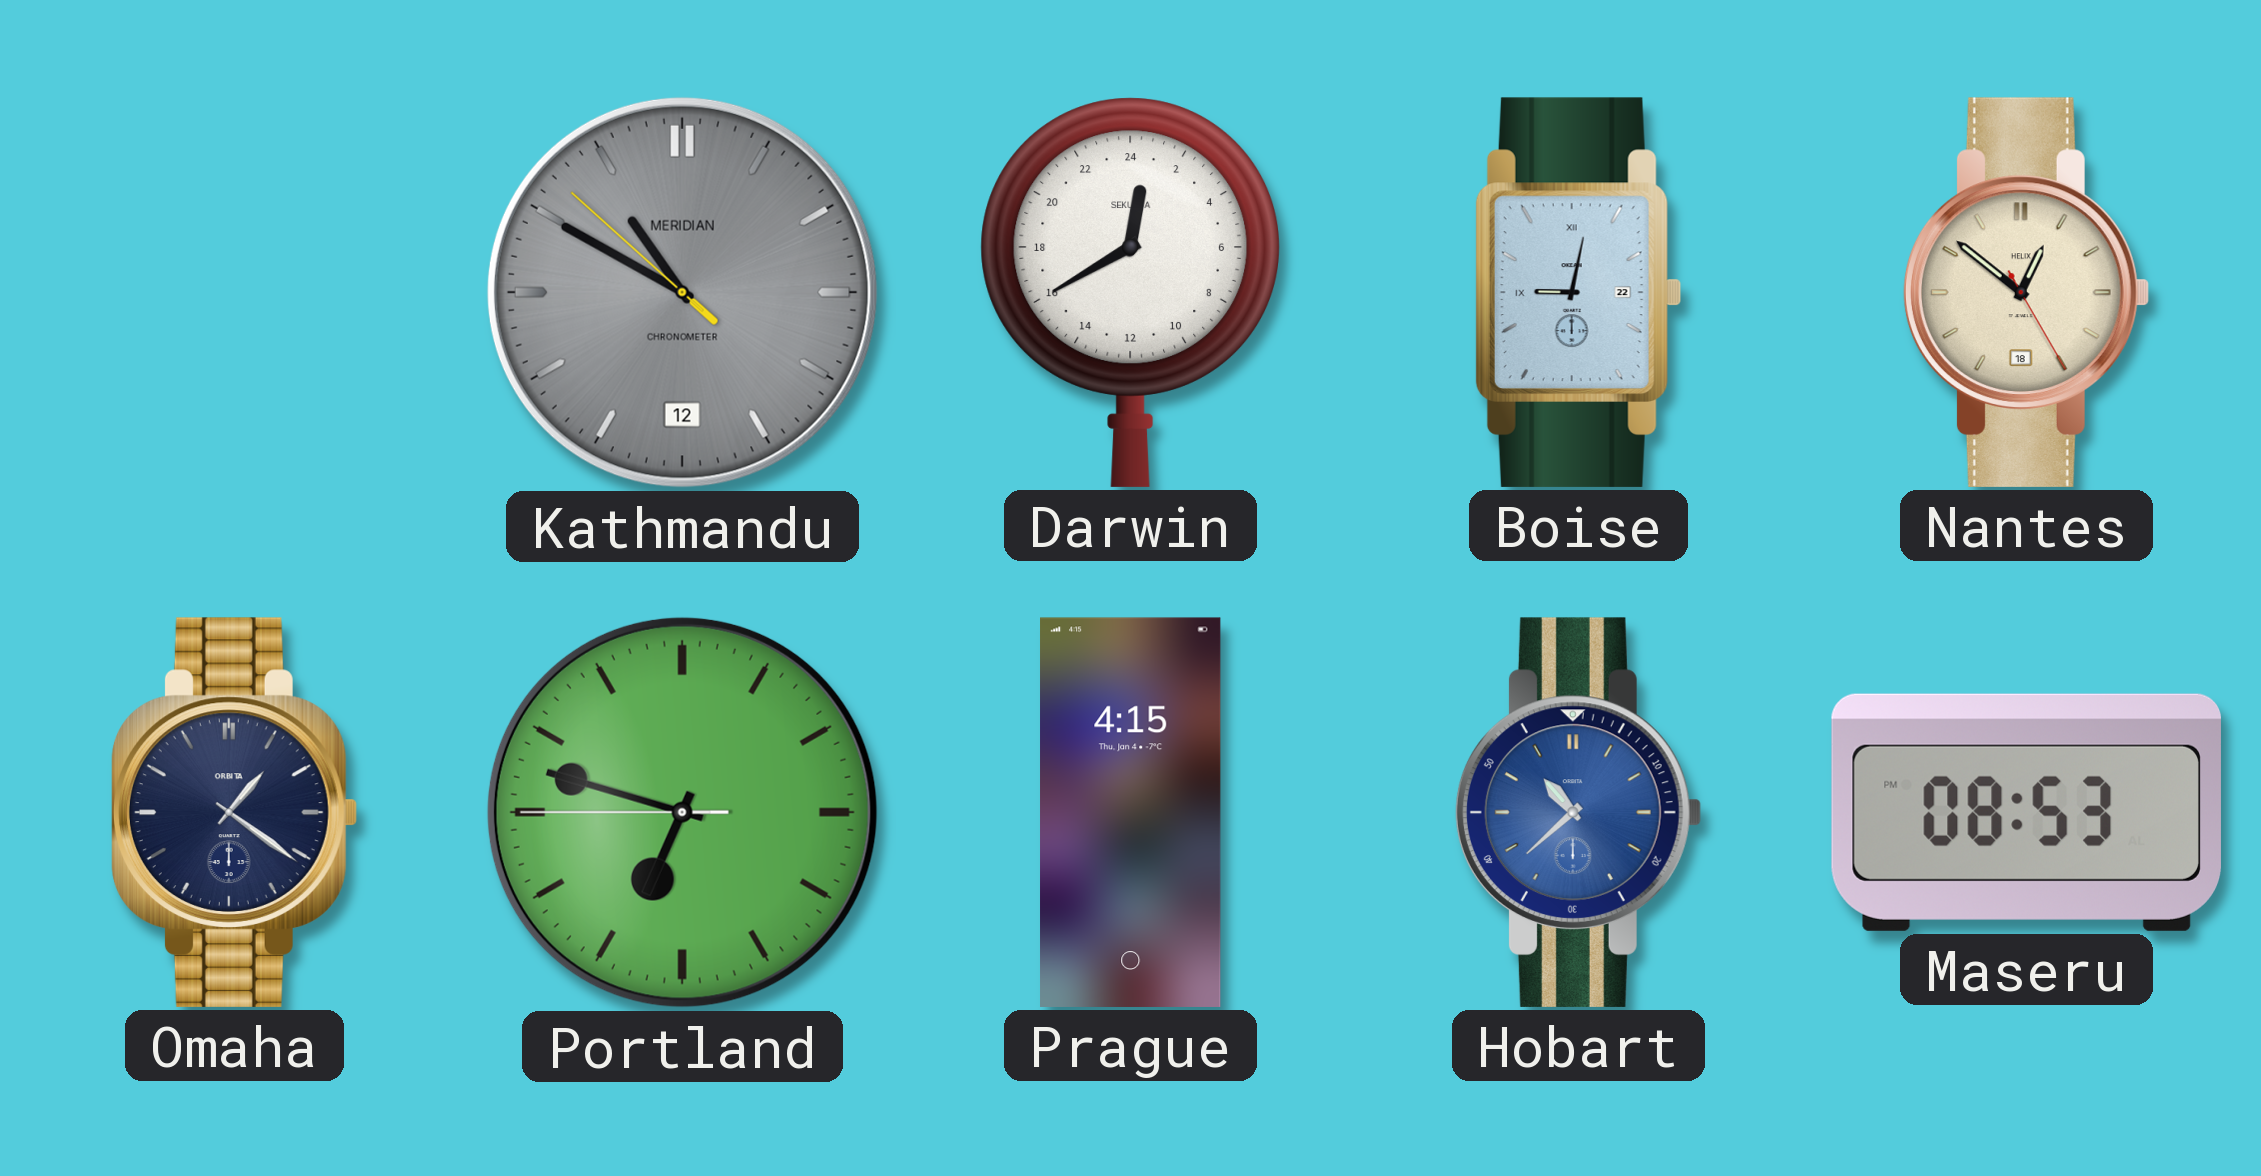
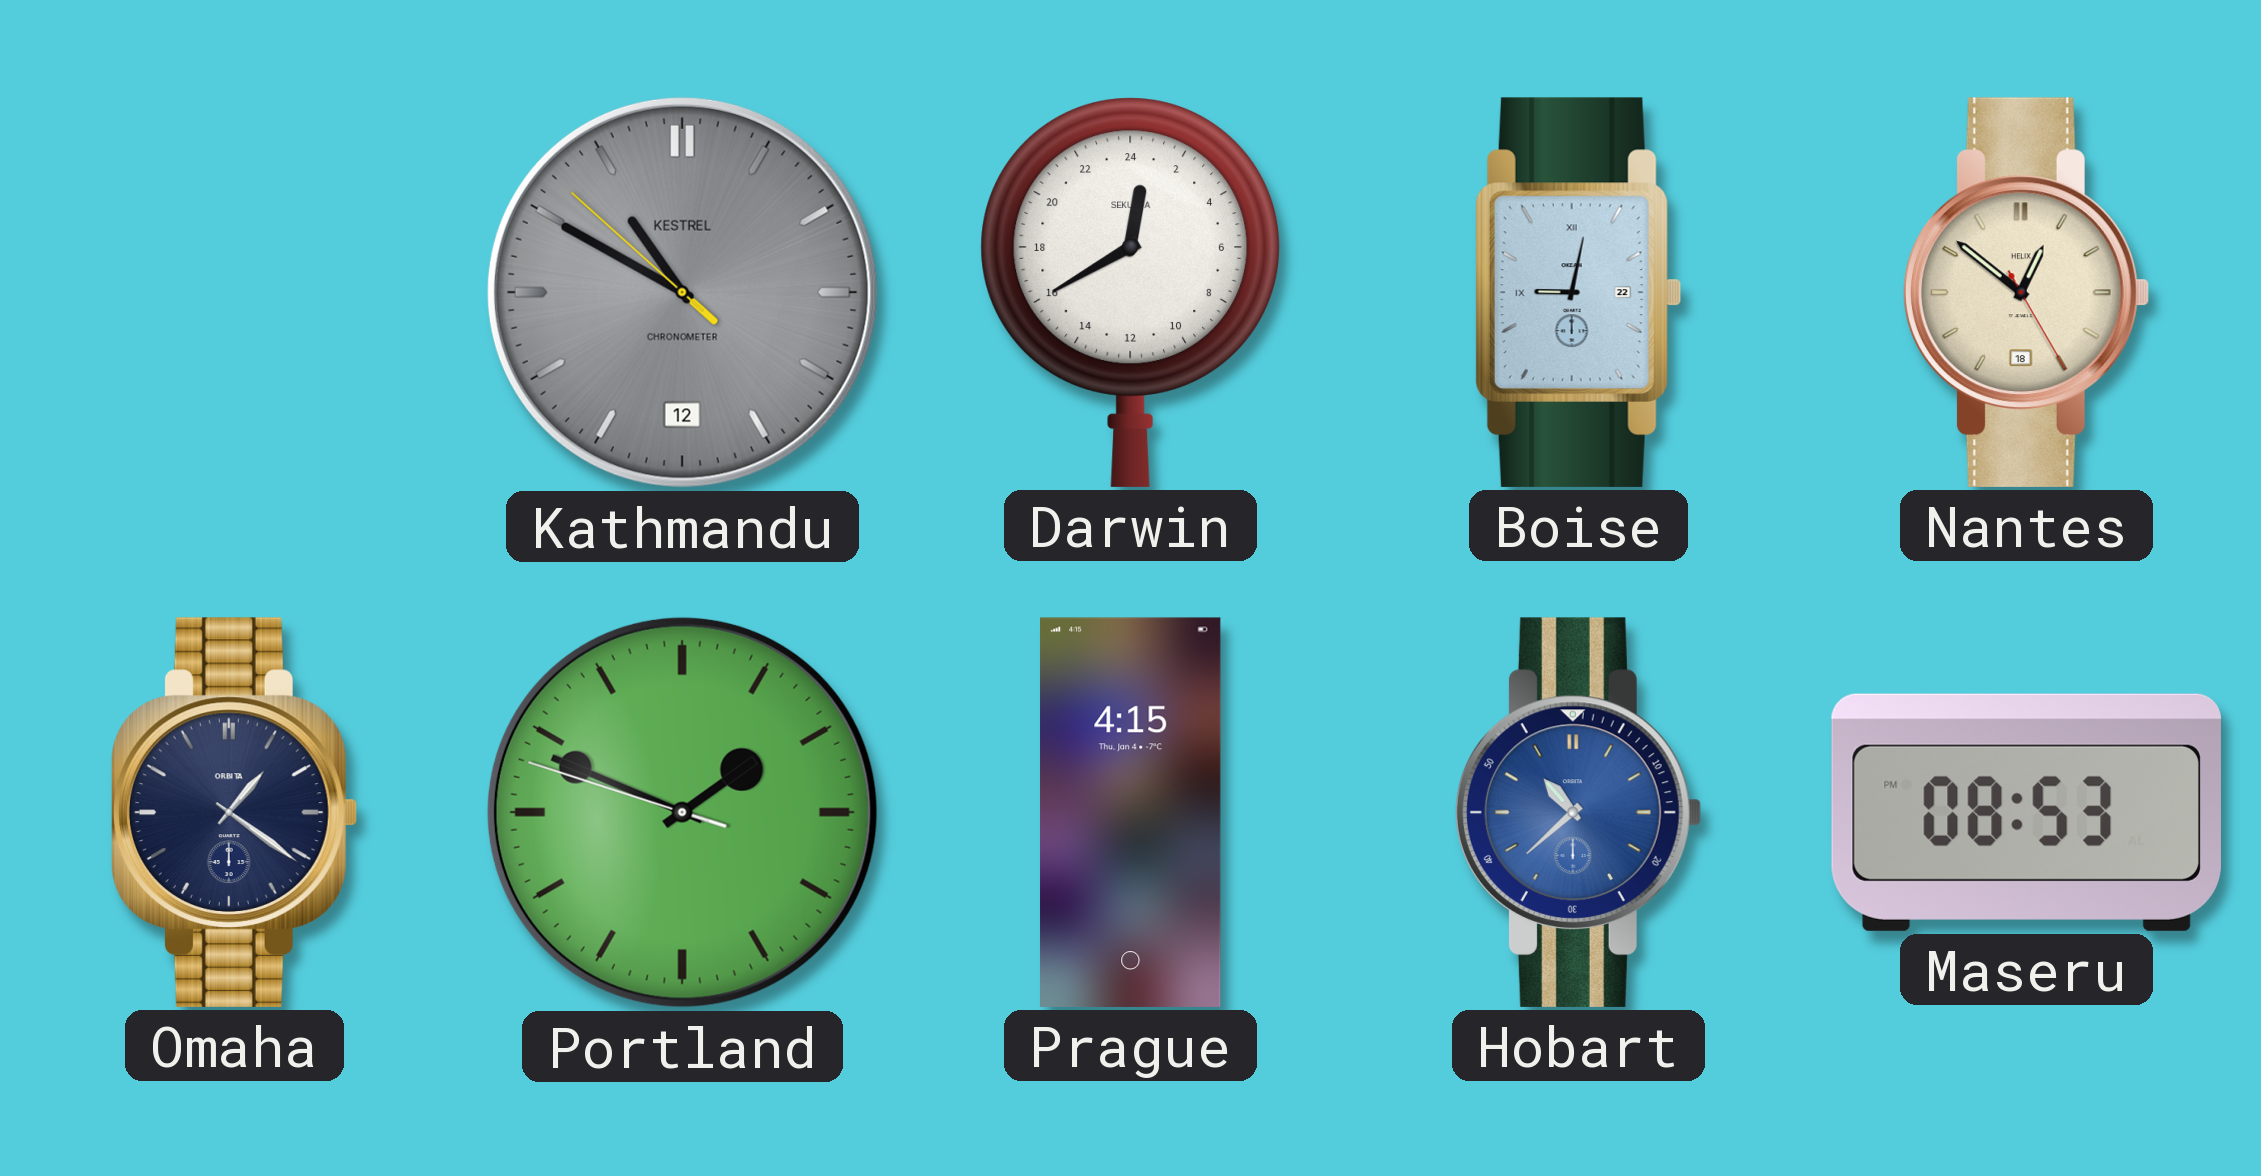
Kathmandu brand: MERIDIAN -> KESTREL
Portland: 6:47 -> 1:48
